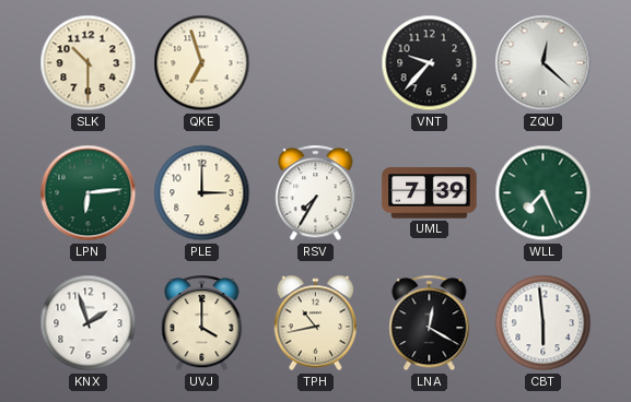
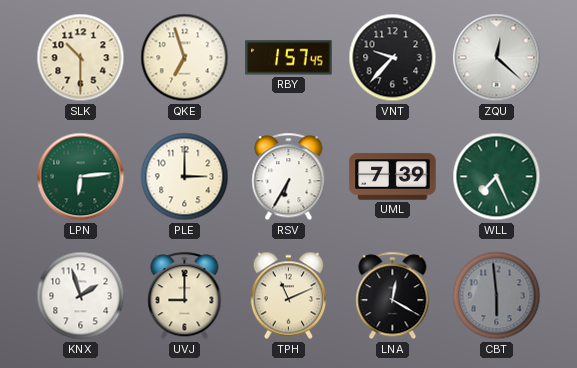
RBY: none -> 1:57
RSV: 7:35 -> 6:35
UVJ: 4:00 -> 9:00
TPH: 10:43 -> 11:11
CBT dial: white -> grey
